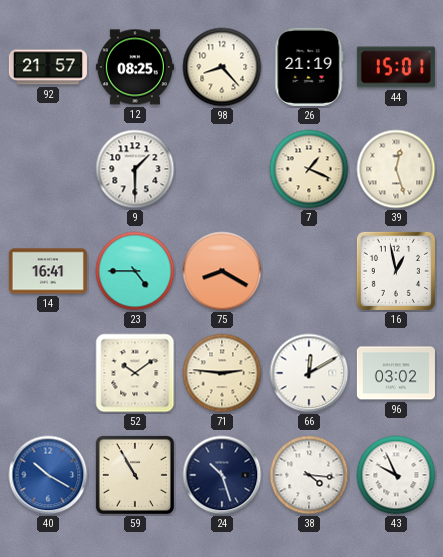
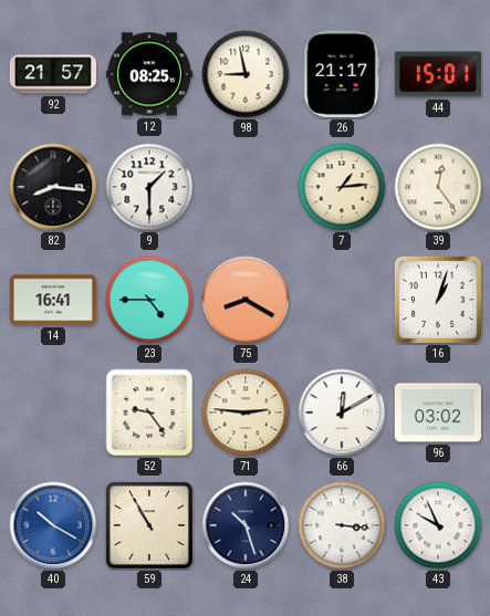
98: 8:23 -> 8:58
26: 21:19 -> 21:17
82: none -> 8:16
7: 1:19 -> 1:14
39: 12:27 -> 12:24
16: 12:58 -> 1:03
52: 10:09 -> 9:24
38: 4:16 -> 3:16
